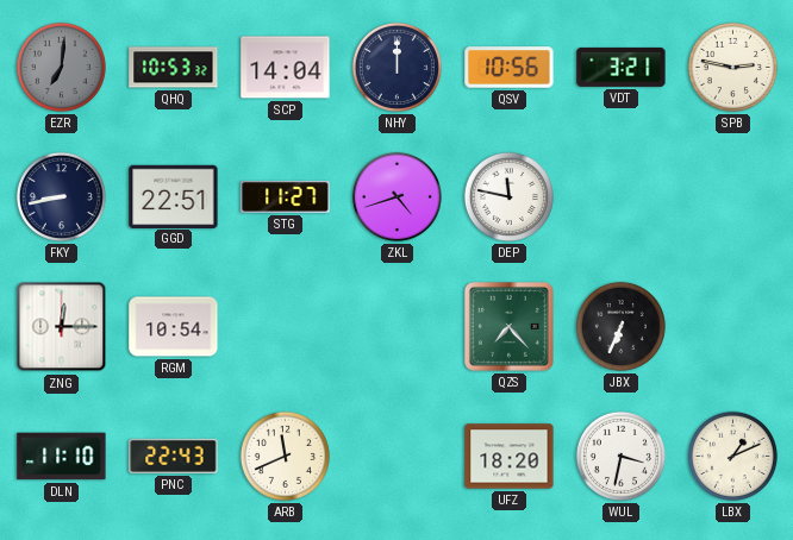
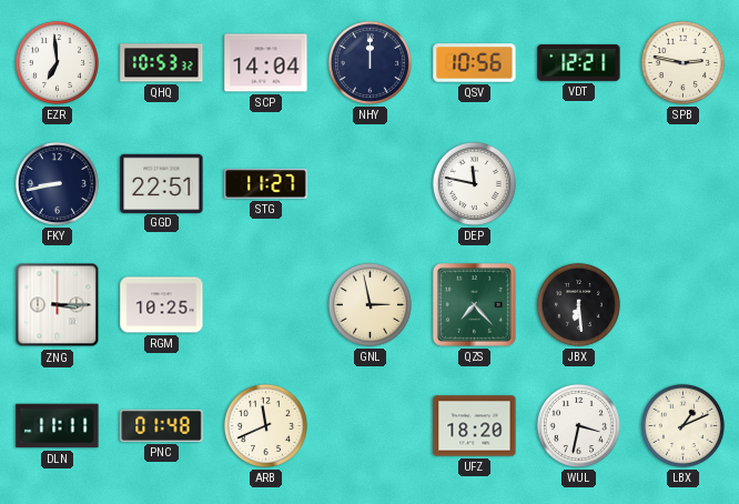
EZR: 7:01 -> 6:59
EZR dial: grey -> white
VDT: 3:21 -> 12:21
ZKL: 4:42 -> none
ZNG: 12:15 -> 3:15
RGM: 10:54 -> 10:25
GNL: none -> 2:58
JBX: 6:34 -> 6:29
DLN: 11:10 -> 11:11
PNC: 22:43 -> 01:48
